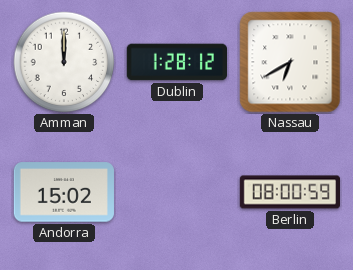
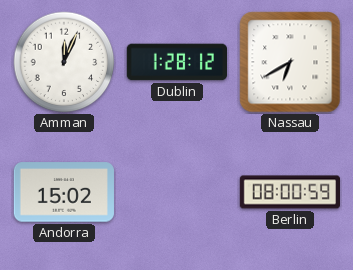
Amman: 12:00 -> 12:04
